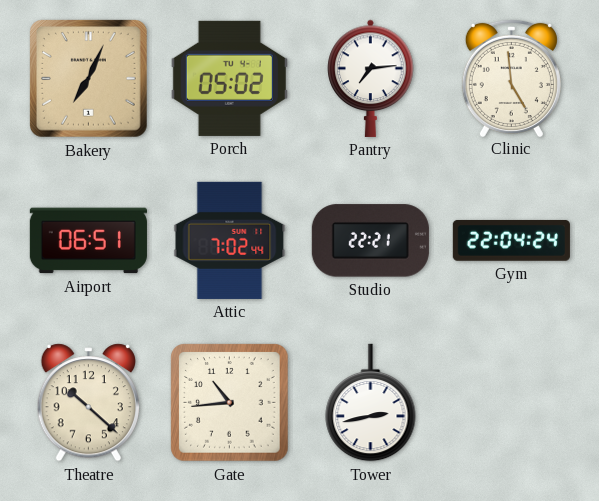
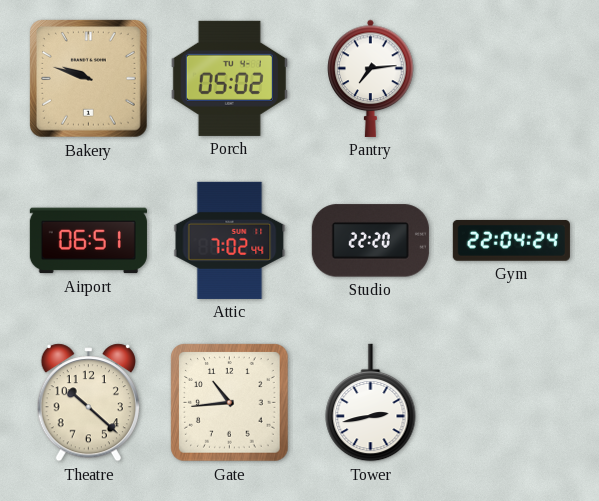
Bakery: 7:04 -> 9:48
Clinic: 4:59 -> none
Studio: 22:21 -> 22:20
